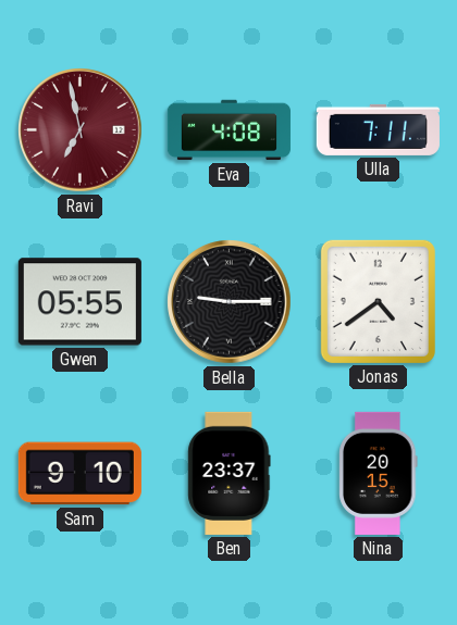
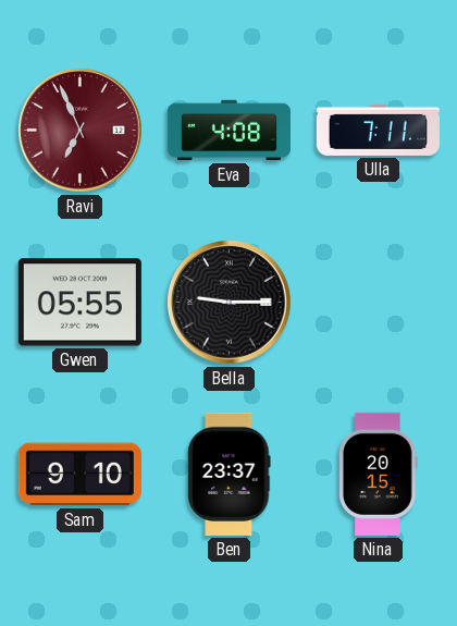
Ravi: 6:58 -> 6:56
Jonas: 4:39 -> none
